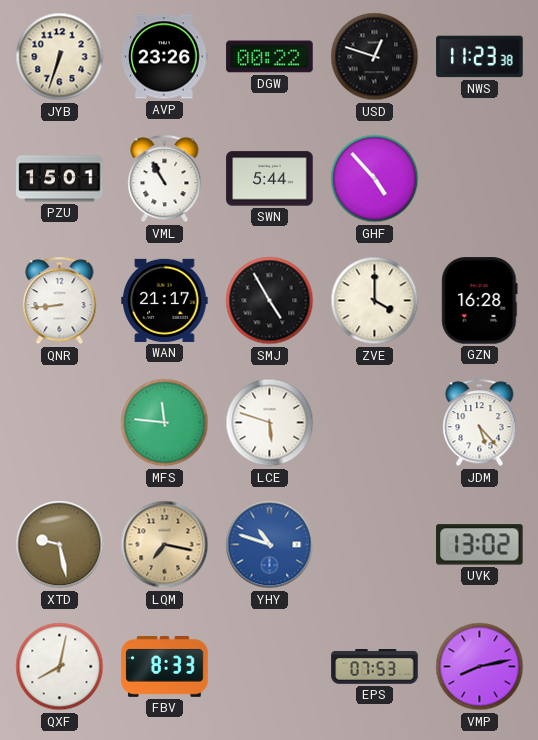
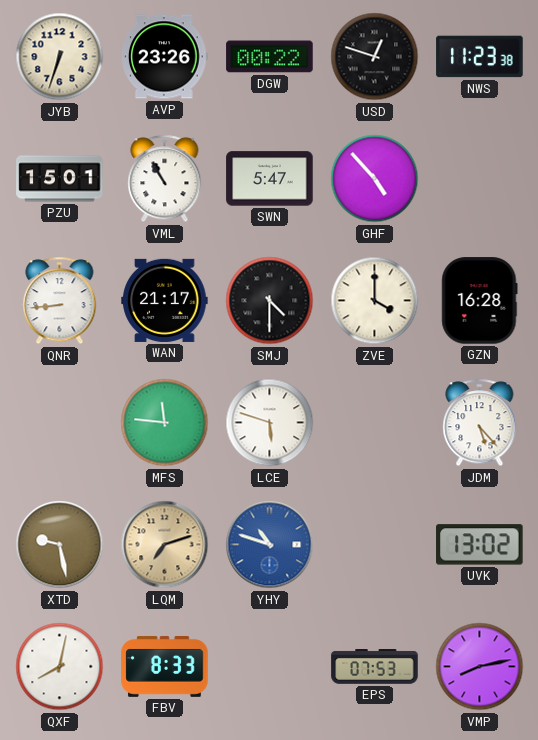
SWN: 5:44 -> 5:47
SMJ: 4:55 -> 4:30
LQM: 7:17 -> 7:12
